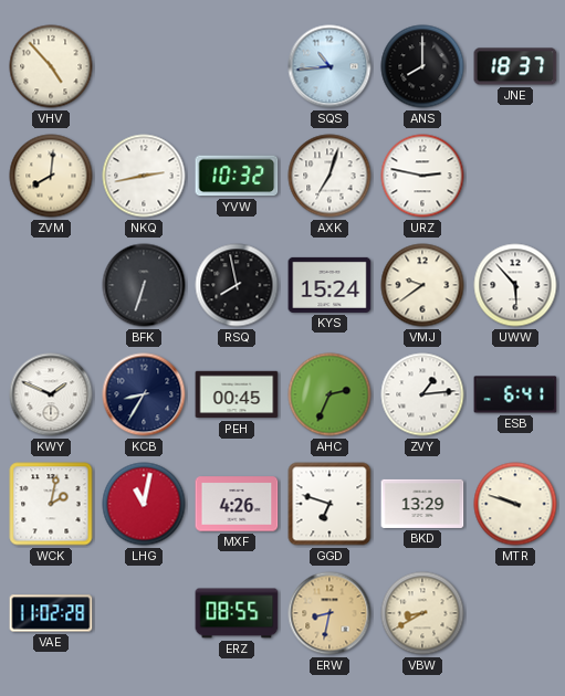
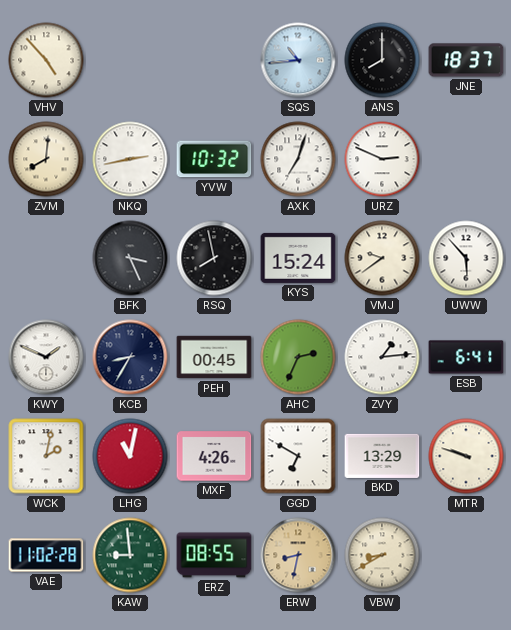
URZ: 2:47 -> 2:49
BFK: 6:33 -> 3:26
GGD: 6:48 -> 6:50
KAW: none -> 8:59
